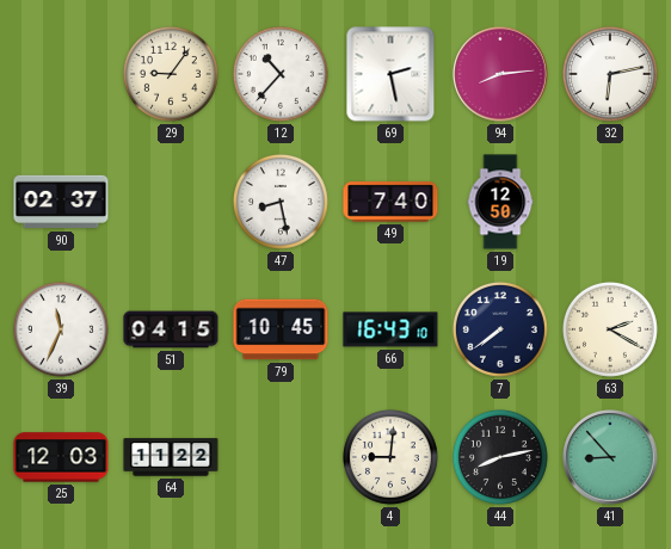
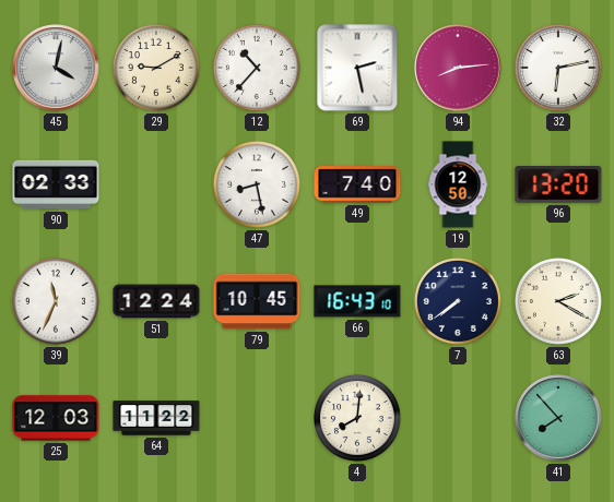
45: none -> 4:02
29: 9:06 -> 9:10
90: 02:37 -> 02:33
96: none -> 13:20
51: 04:15 -> 12:24
4: 9:01 -> 8:01
44: 8:13 -> none
41: 8:53 -> 7:53
